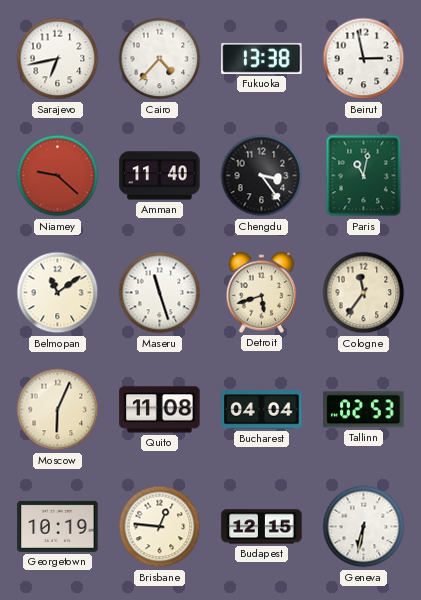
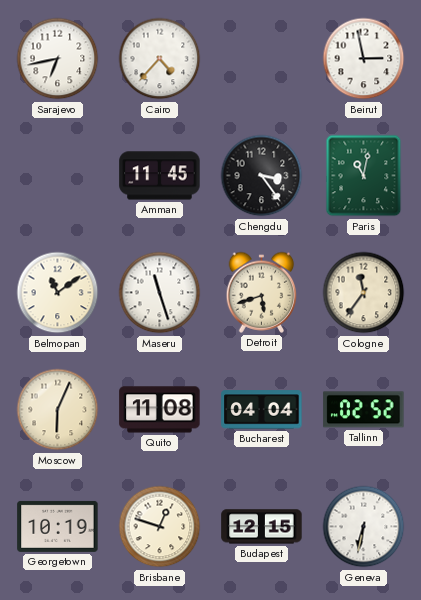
Fukuoka: 13:38 -> none
Niamey: 9:22 -> none
Amman: 11:40 -> 11:45
Tallinn: 02:53 -> 02:52
Brisbane: 12:46 -> 12:48
